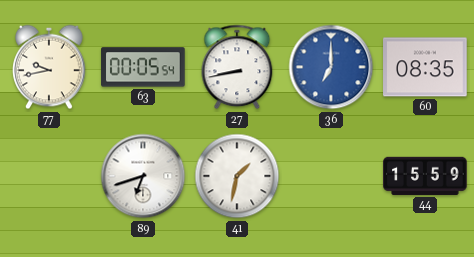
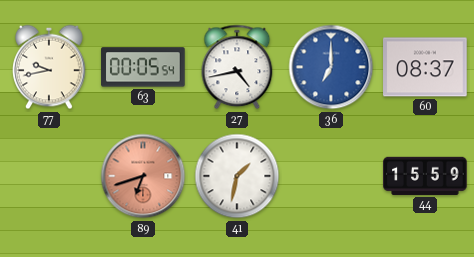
27: 8:43 -> 4:43
60: 08:35 -> 08:37
89 dial: white -> salmon
